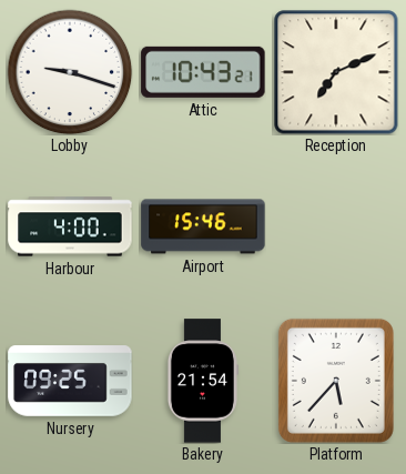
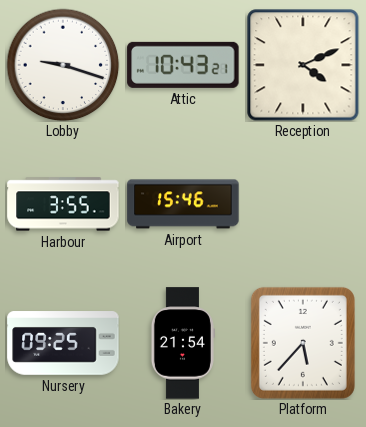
Reception: 7:11 -> 4:11
Harbour: 4:00 -> 3:55
